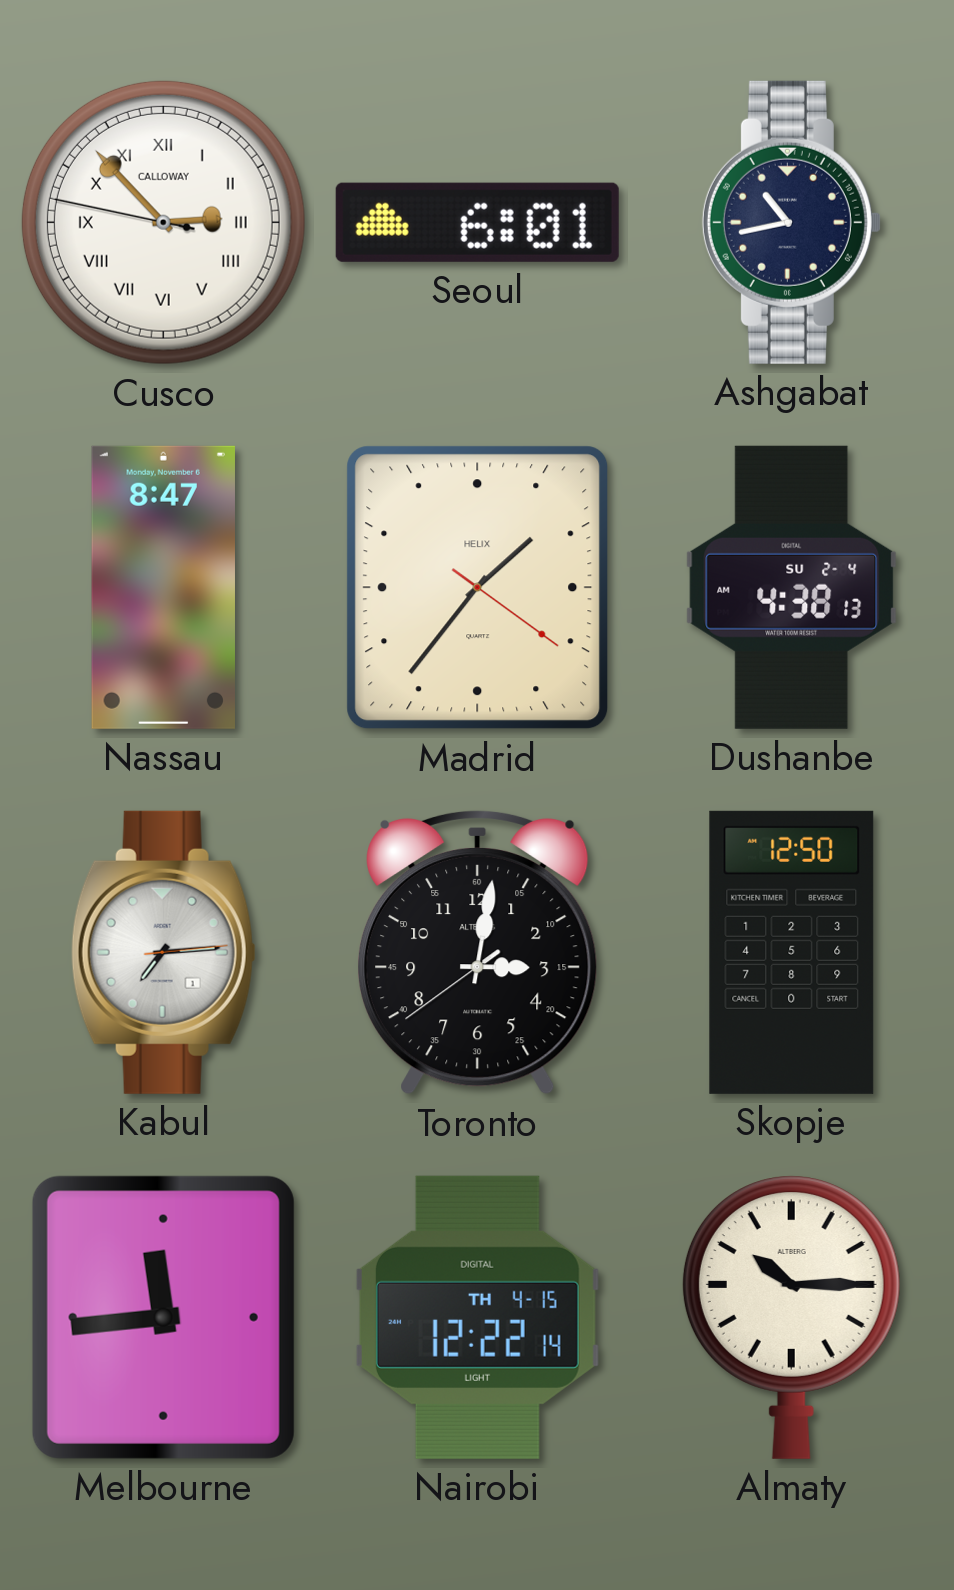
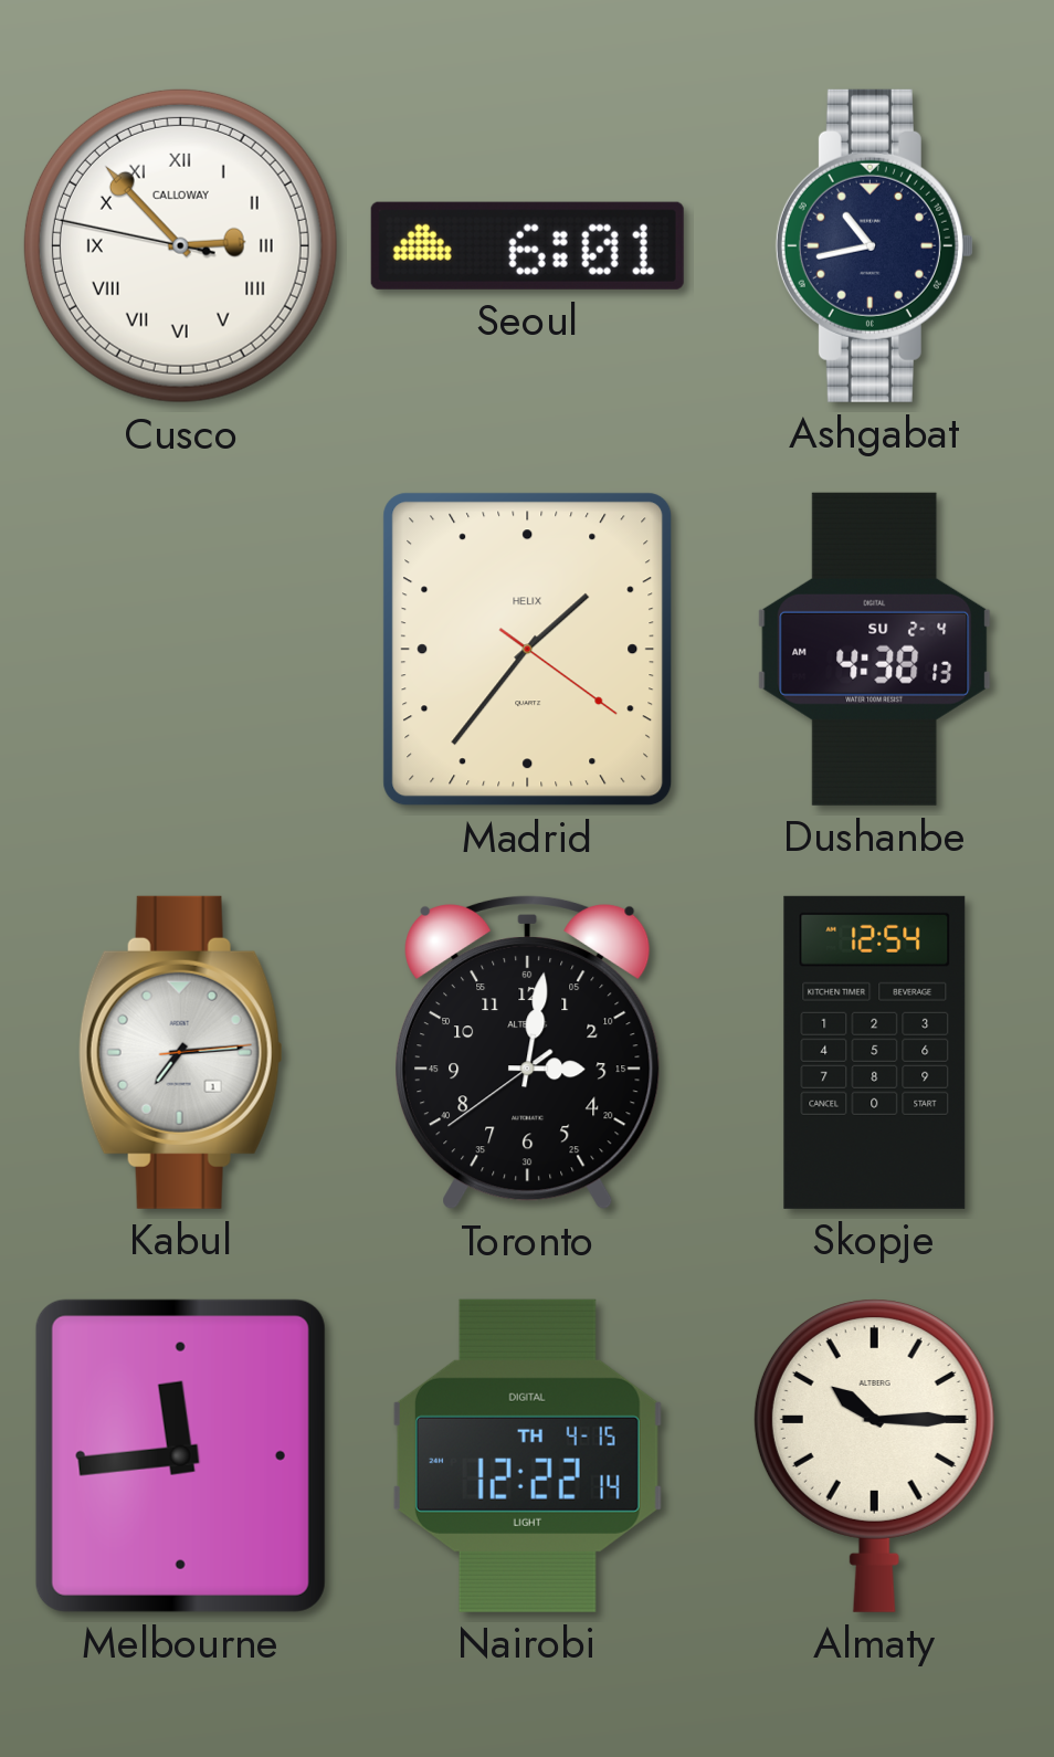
Nassau: 8:47 -> none
Skopje: 12:50 -> 12:54
